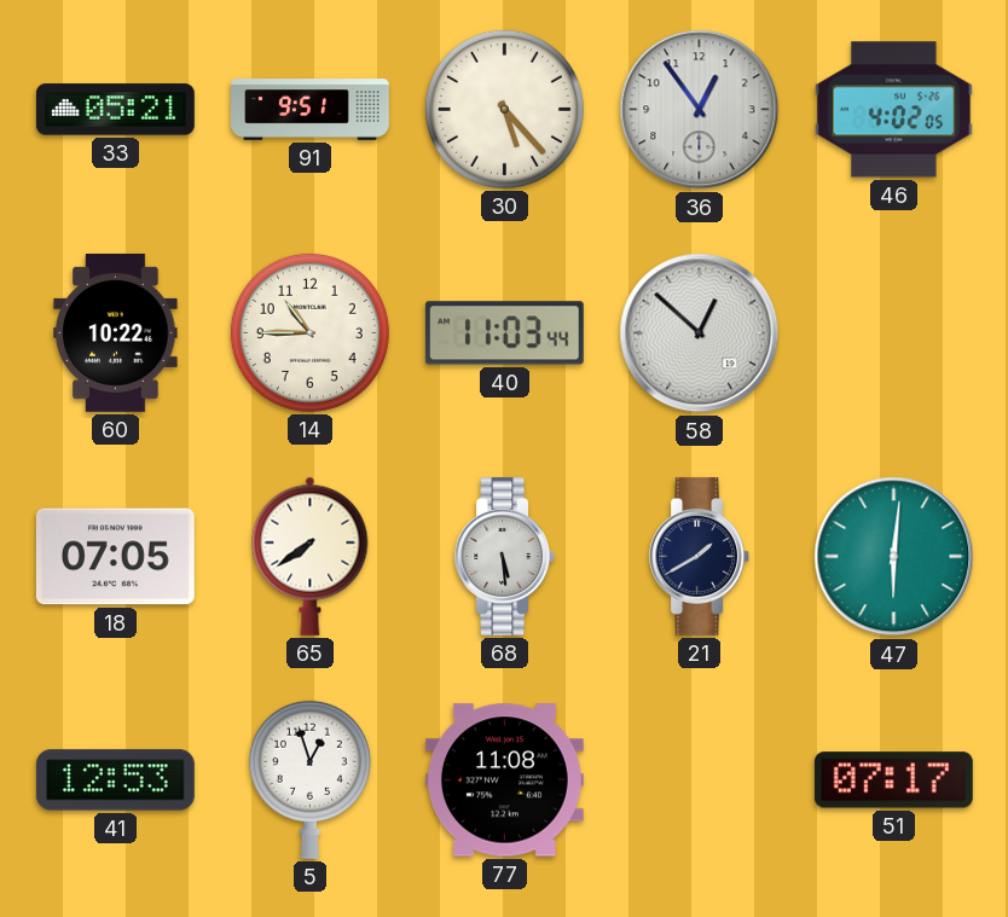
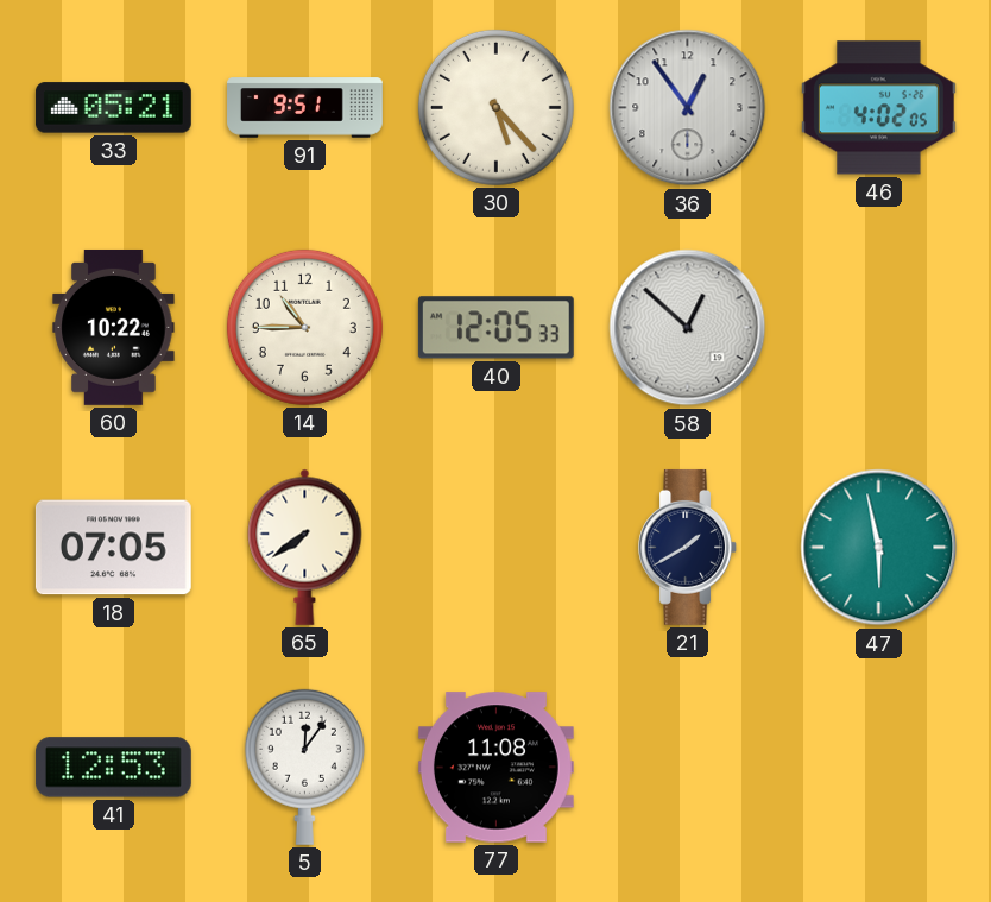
40: 11:03 -> 12:05
68: 5:29 -> none
47: 6:01 -> 5:58
5: 12:57 -> 12:06
51: 07:17 -> none
